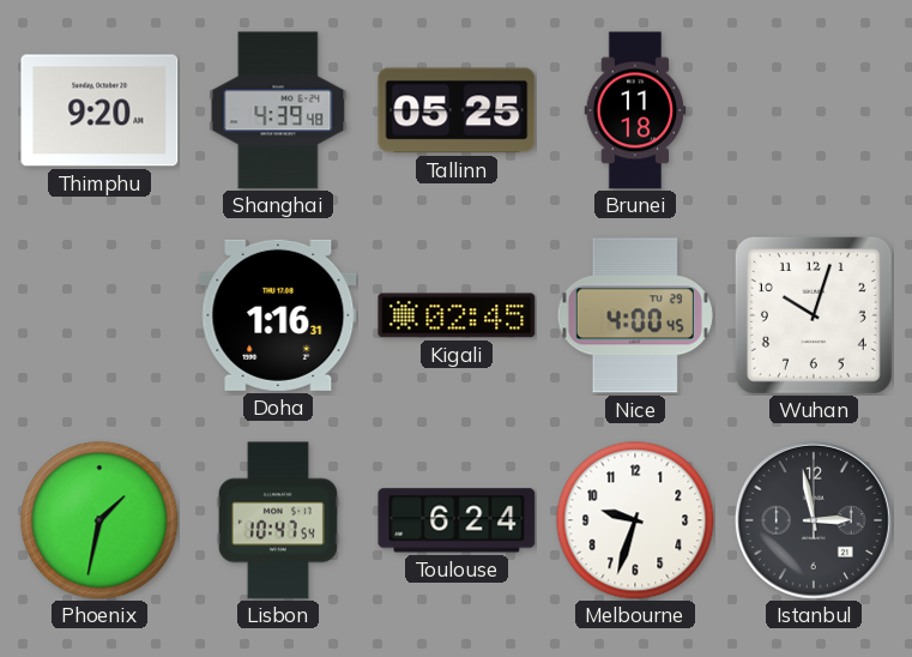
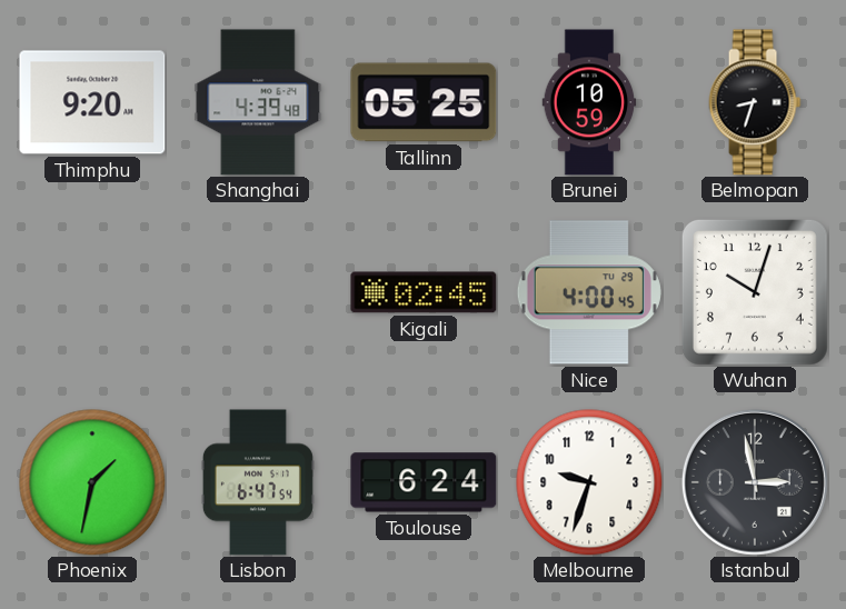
Brunei: 11:18 -> 10:59
Belmopan: none -> 8:33
Doha: 1:16 -> none
Lisbon: 10:47 -> 6:47
